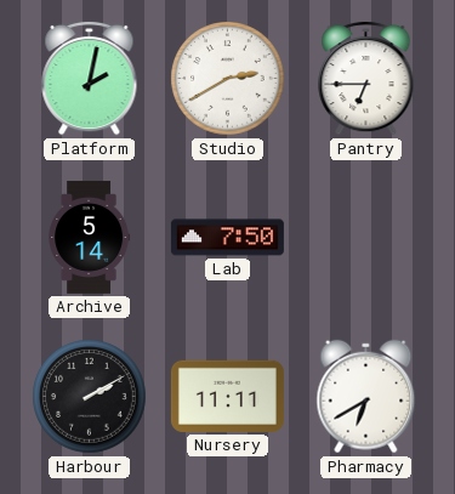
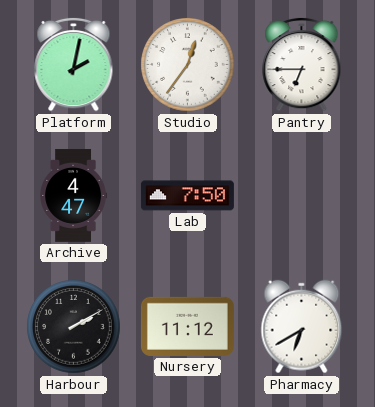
Studio: 2:40 -> 12:36
Archive: 5:14 -> 4:47
Nursery: 11:11 -> 11:12
